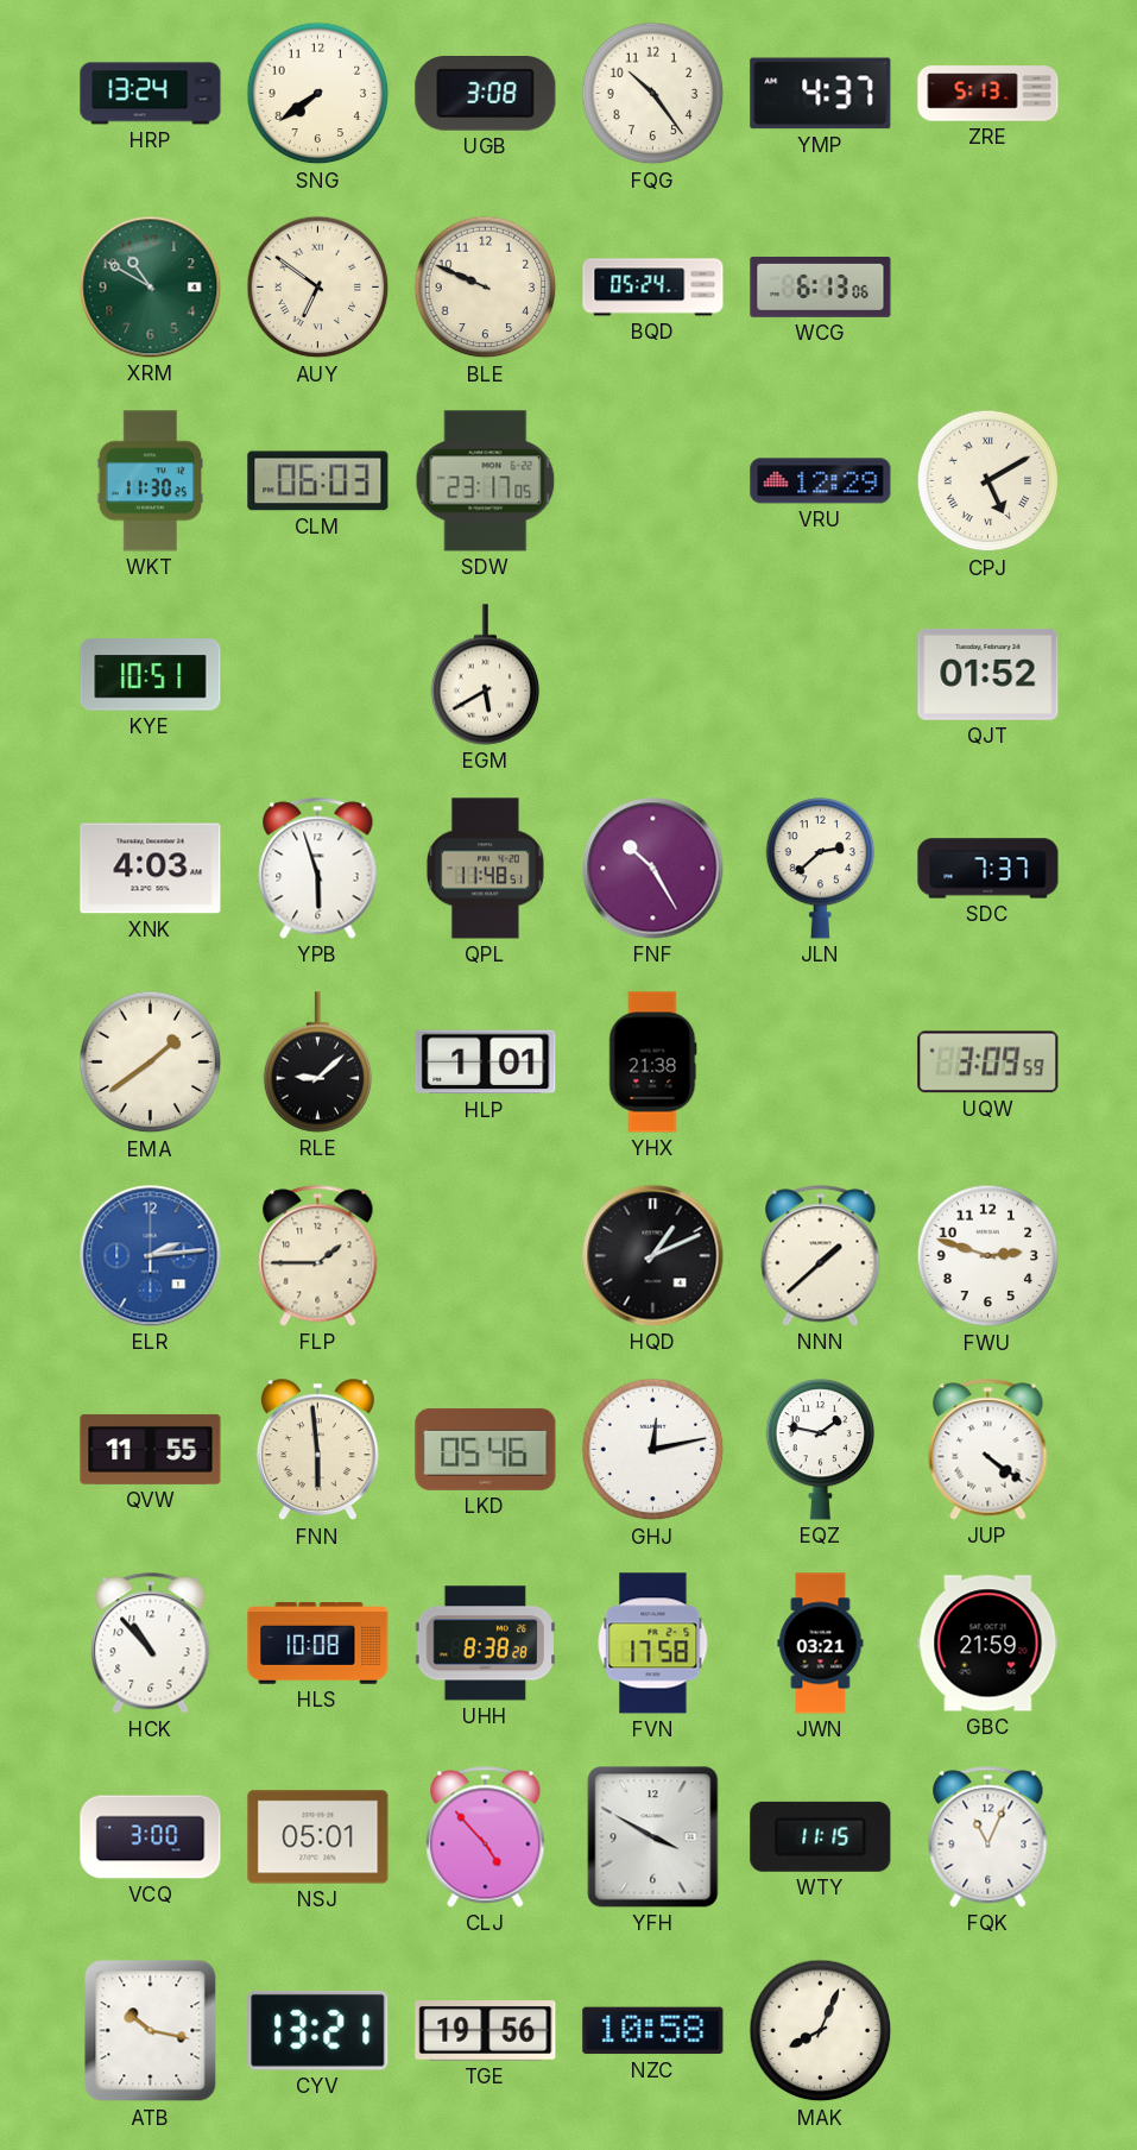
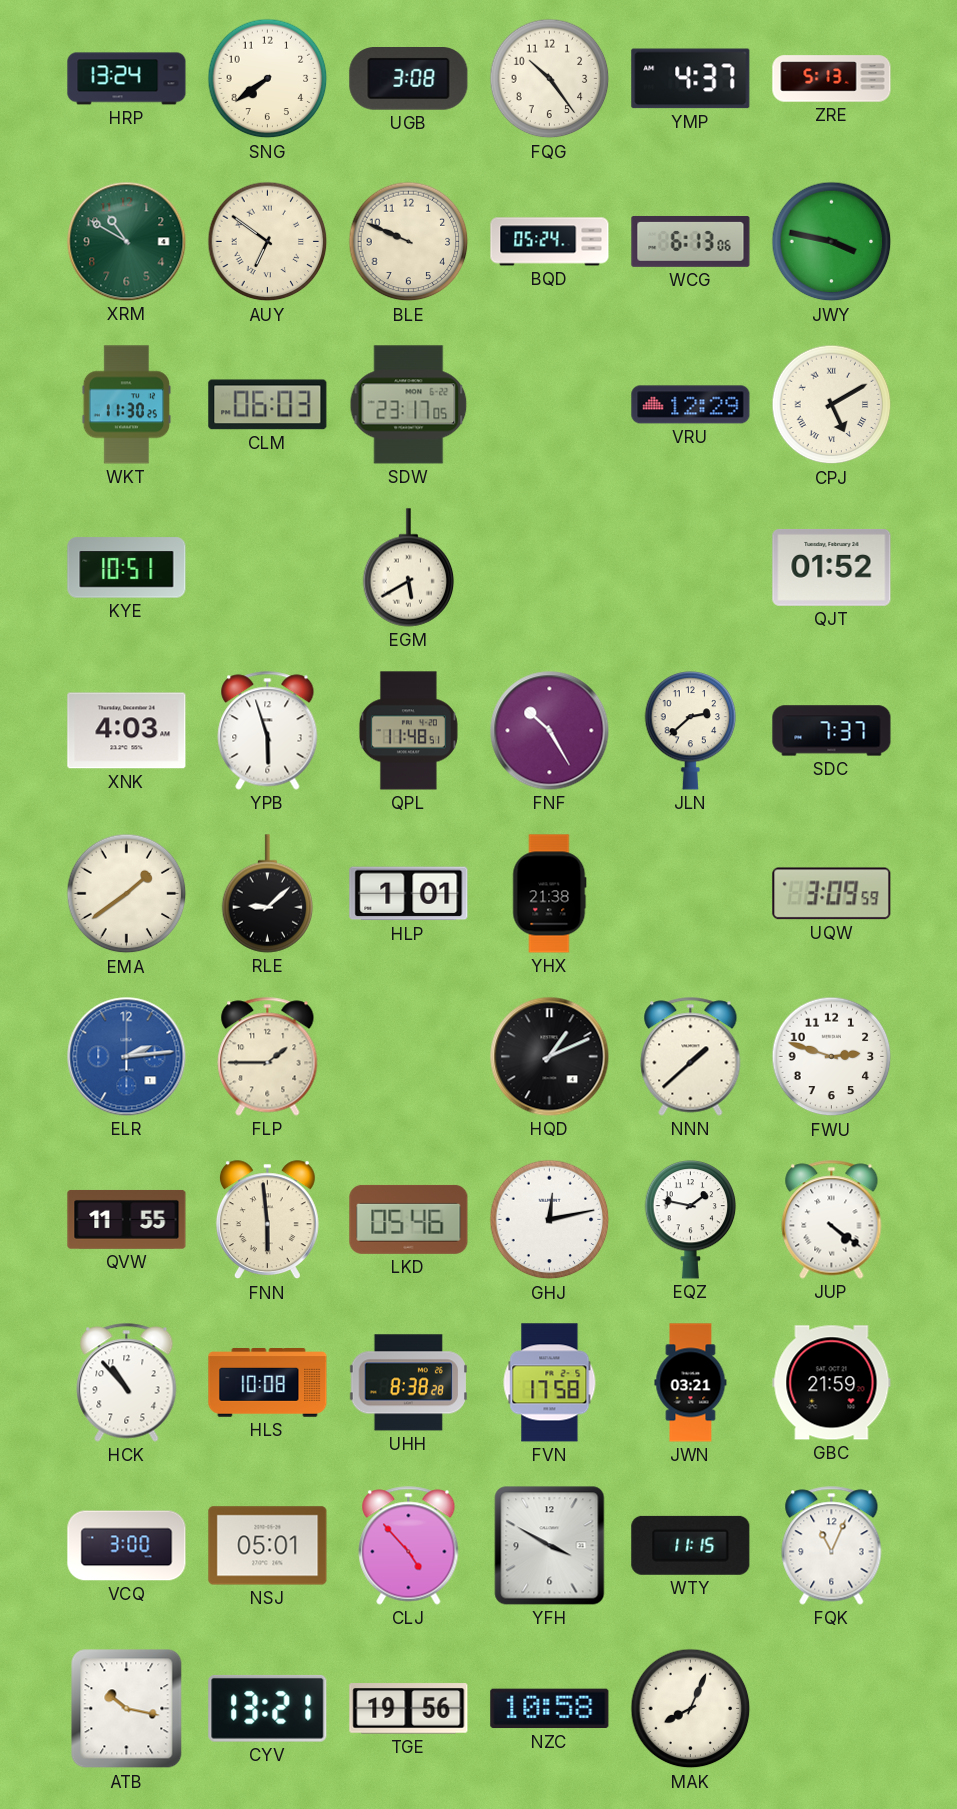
JWY: none -> 3:47
